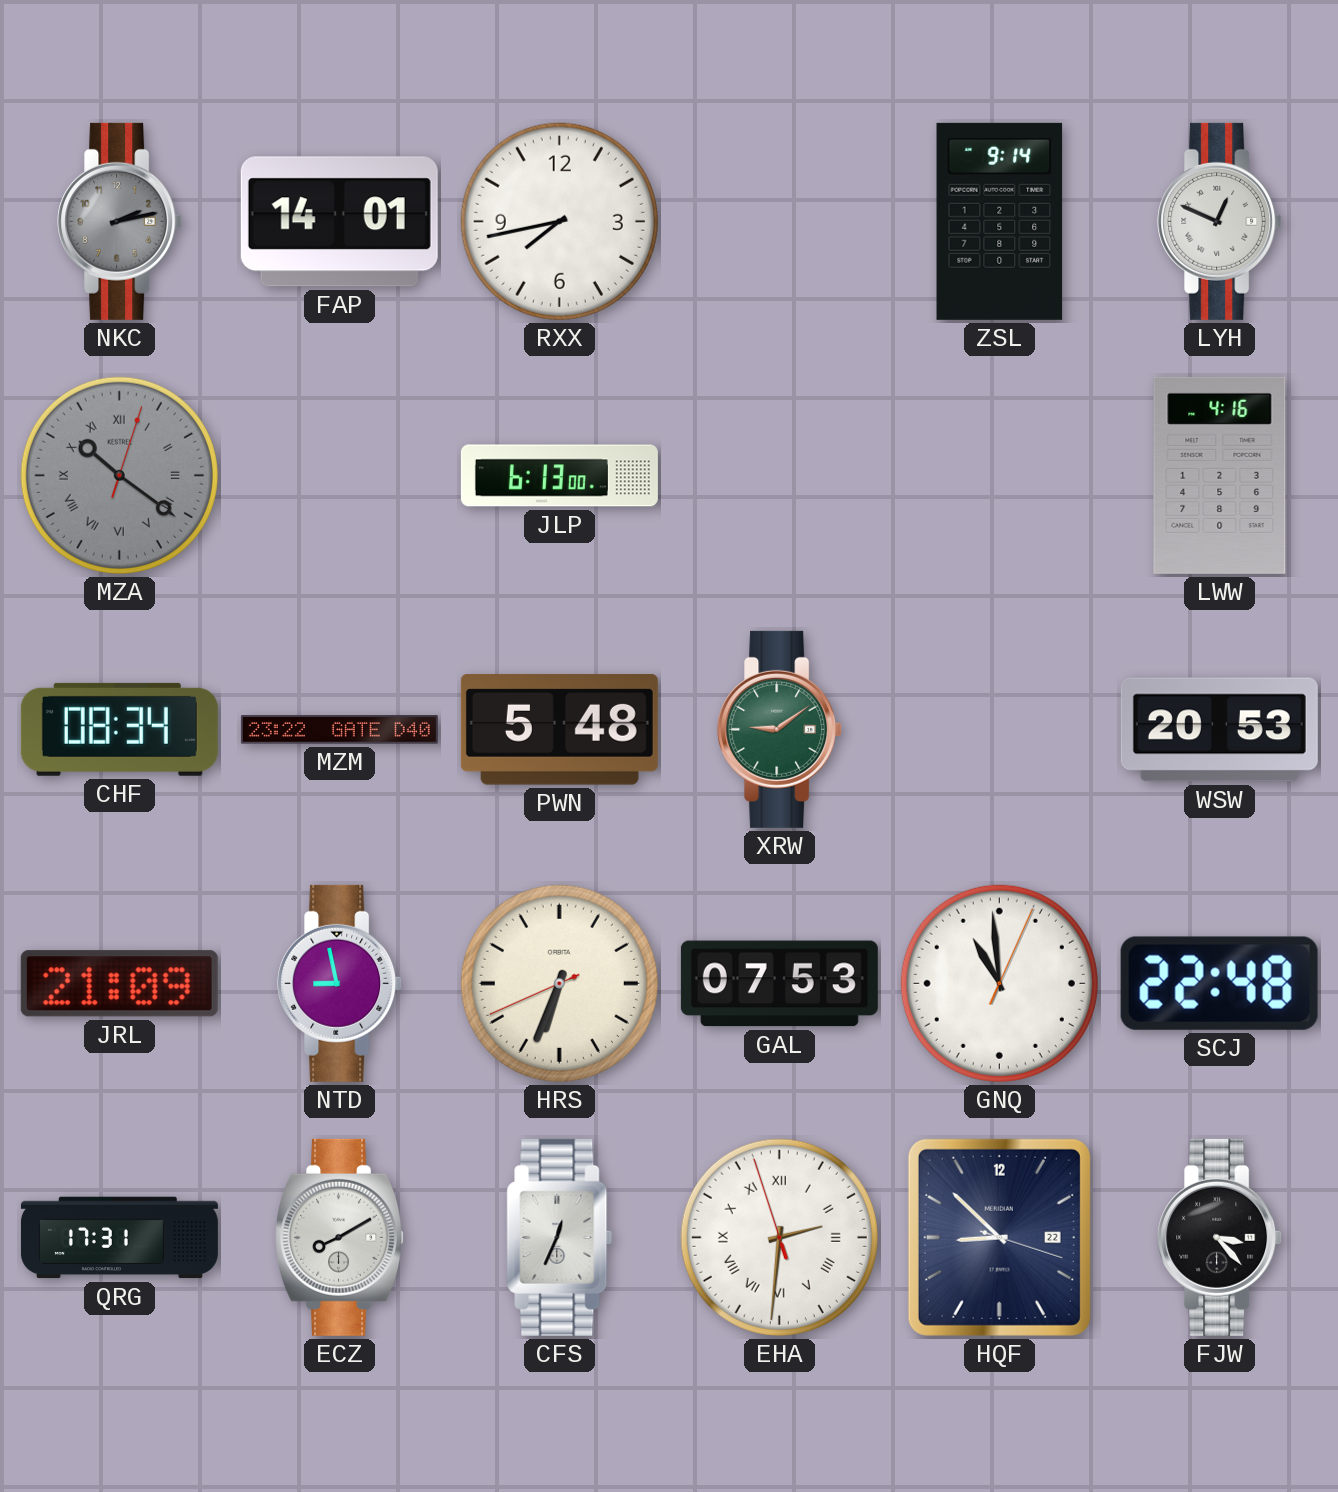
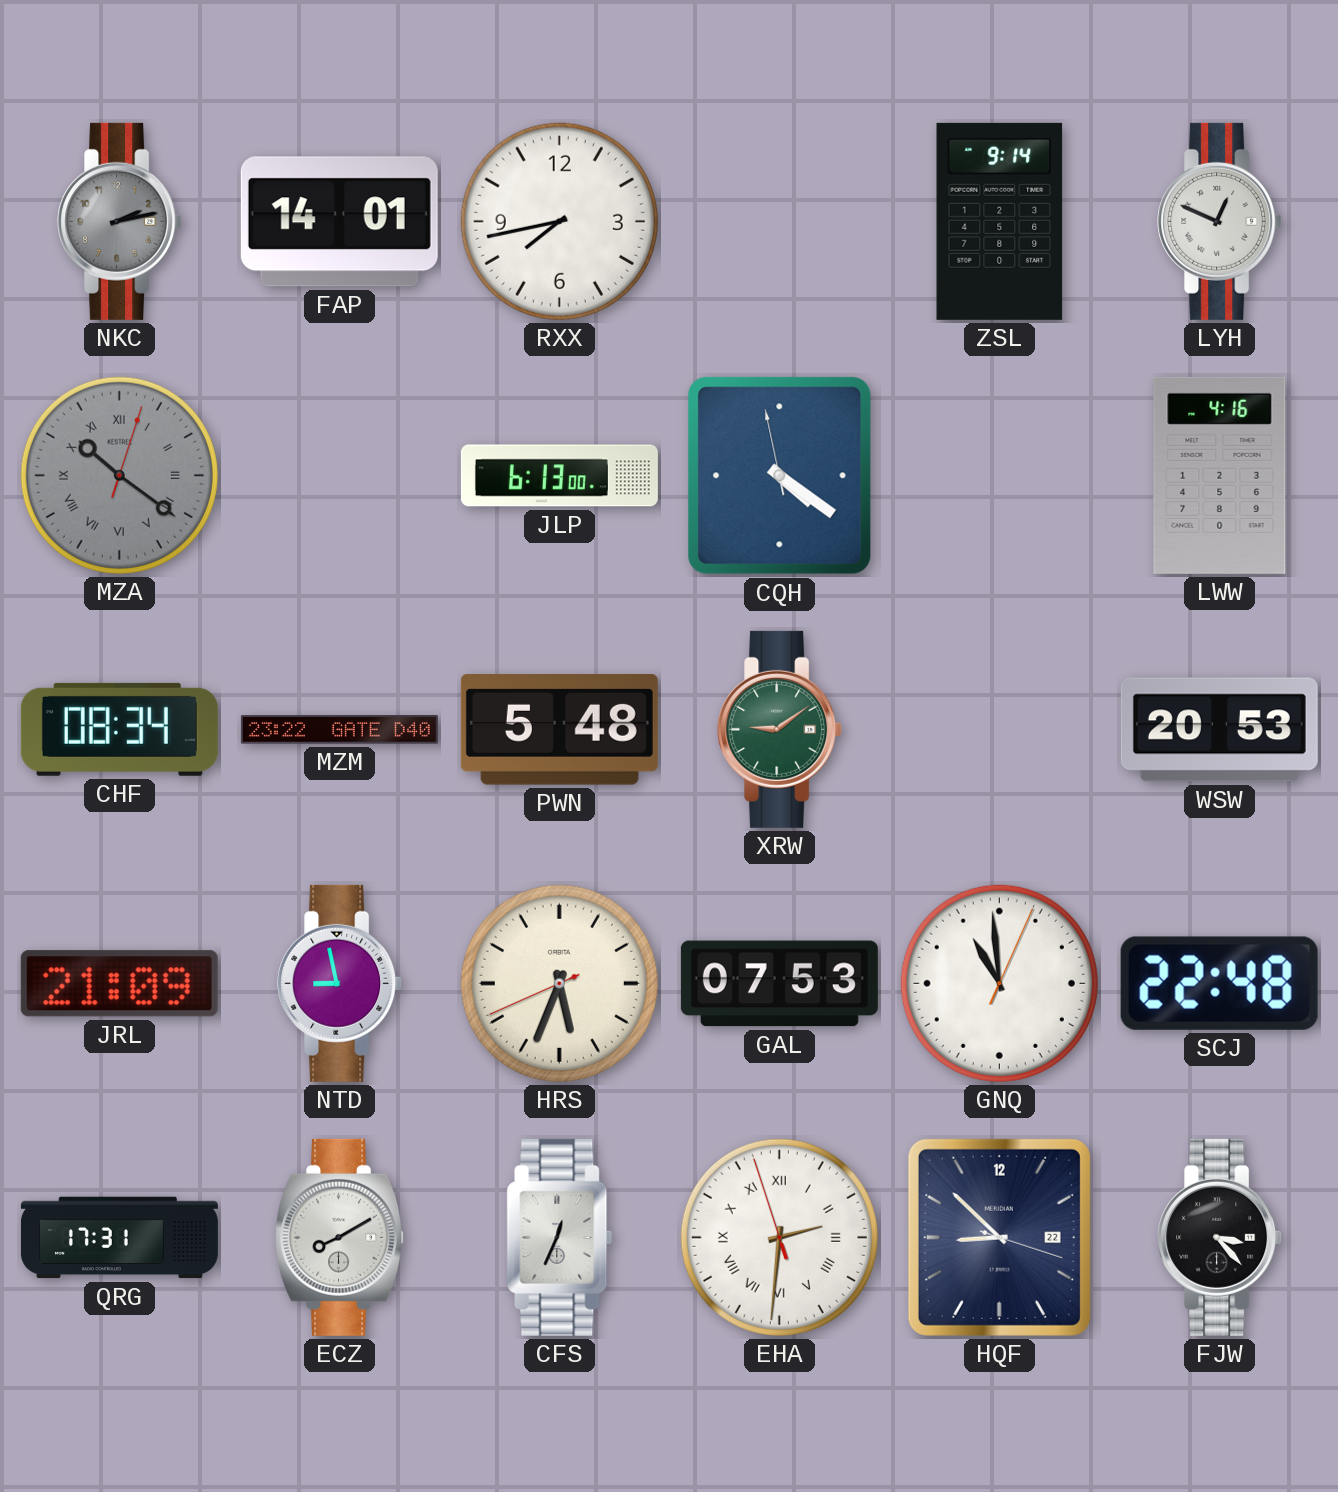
CQH: none -> 4:20
HRS: 6:33 -> 5:33
